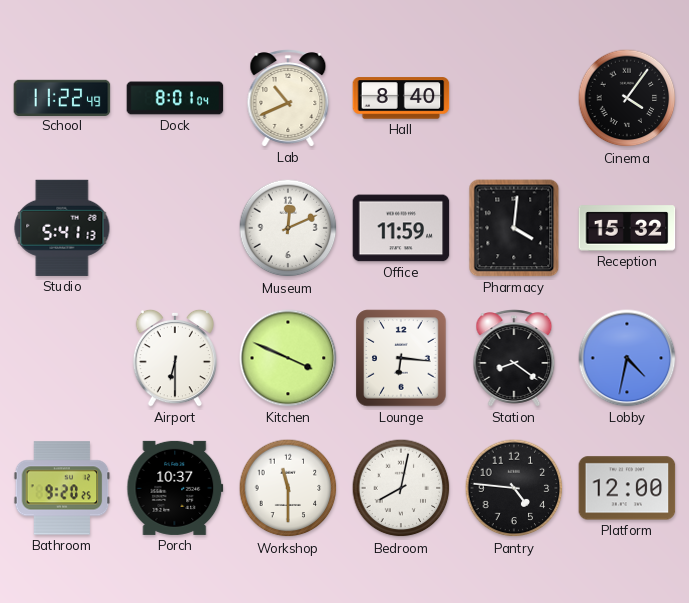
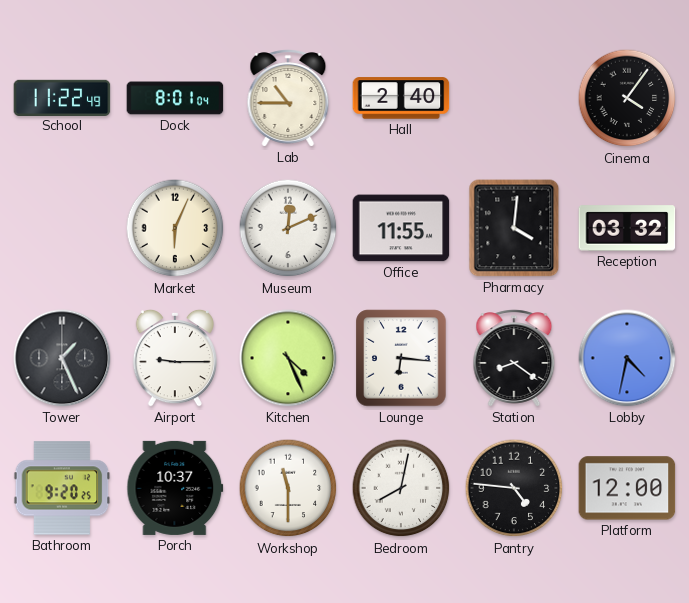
Lab: 10:41 -> 10:45
Hall: 8:40 -> 2:40
Studio: 5:41 -> none
Market: none -> 6:04
Office: 11:59 -> 11:55
Reception: 15:32 -> 03:32
Tower: none -> 1:26
Airport: 6:30 -> 9:15
Kitchen: 3:49 -> 4:26
